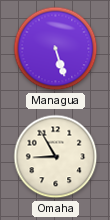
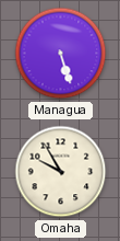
Omaha: 8:55 -> 9:55
